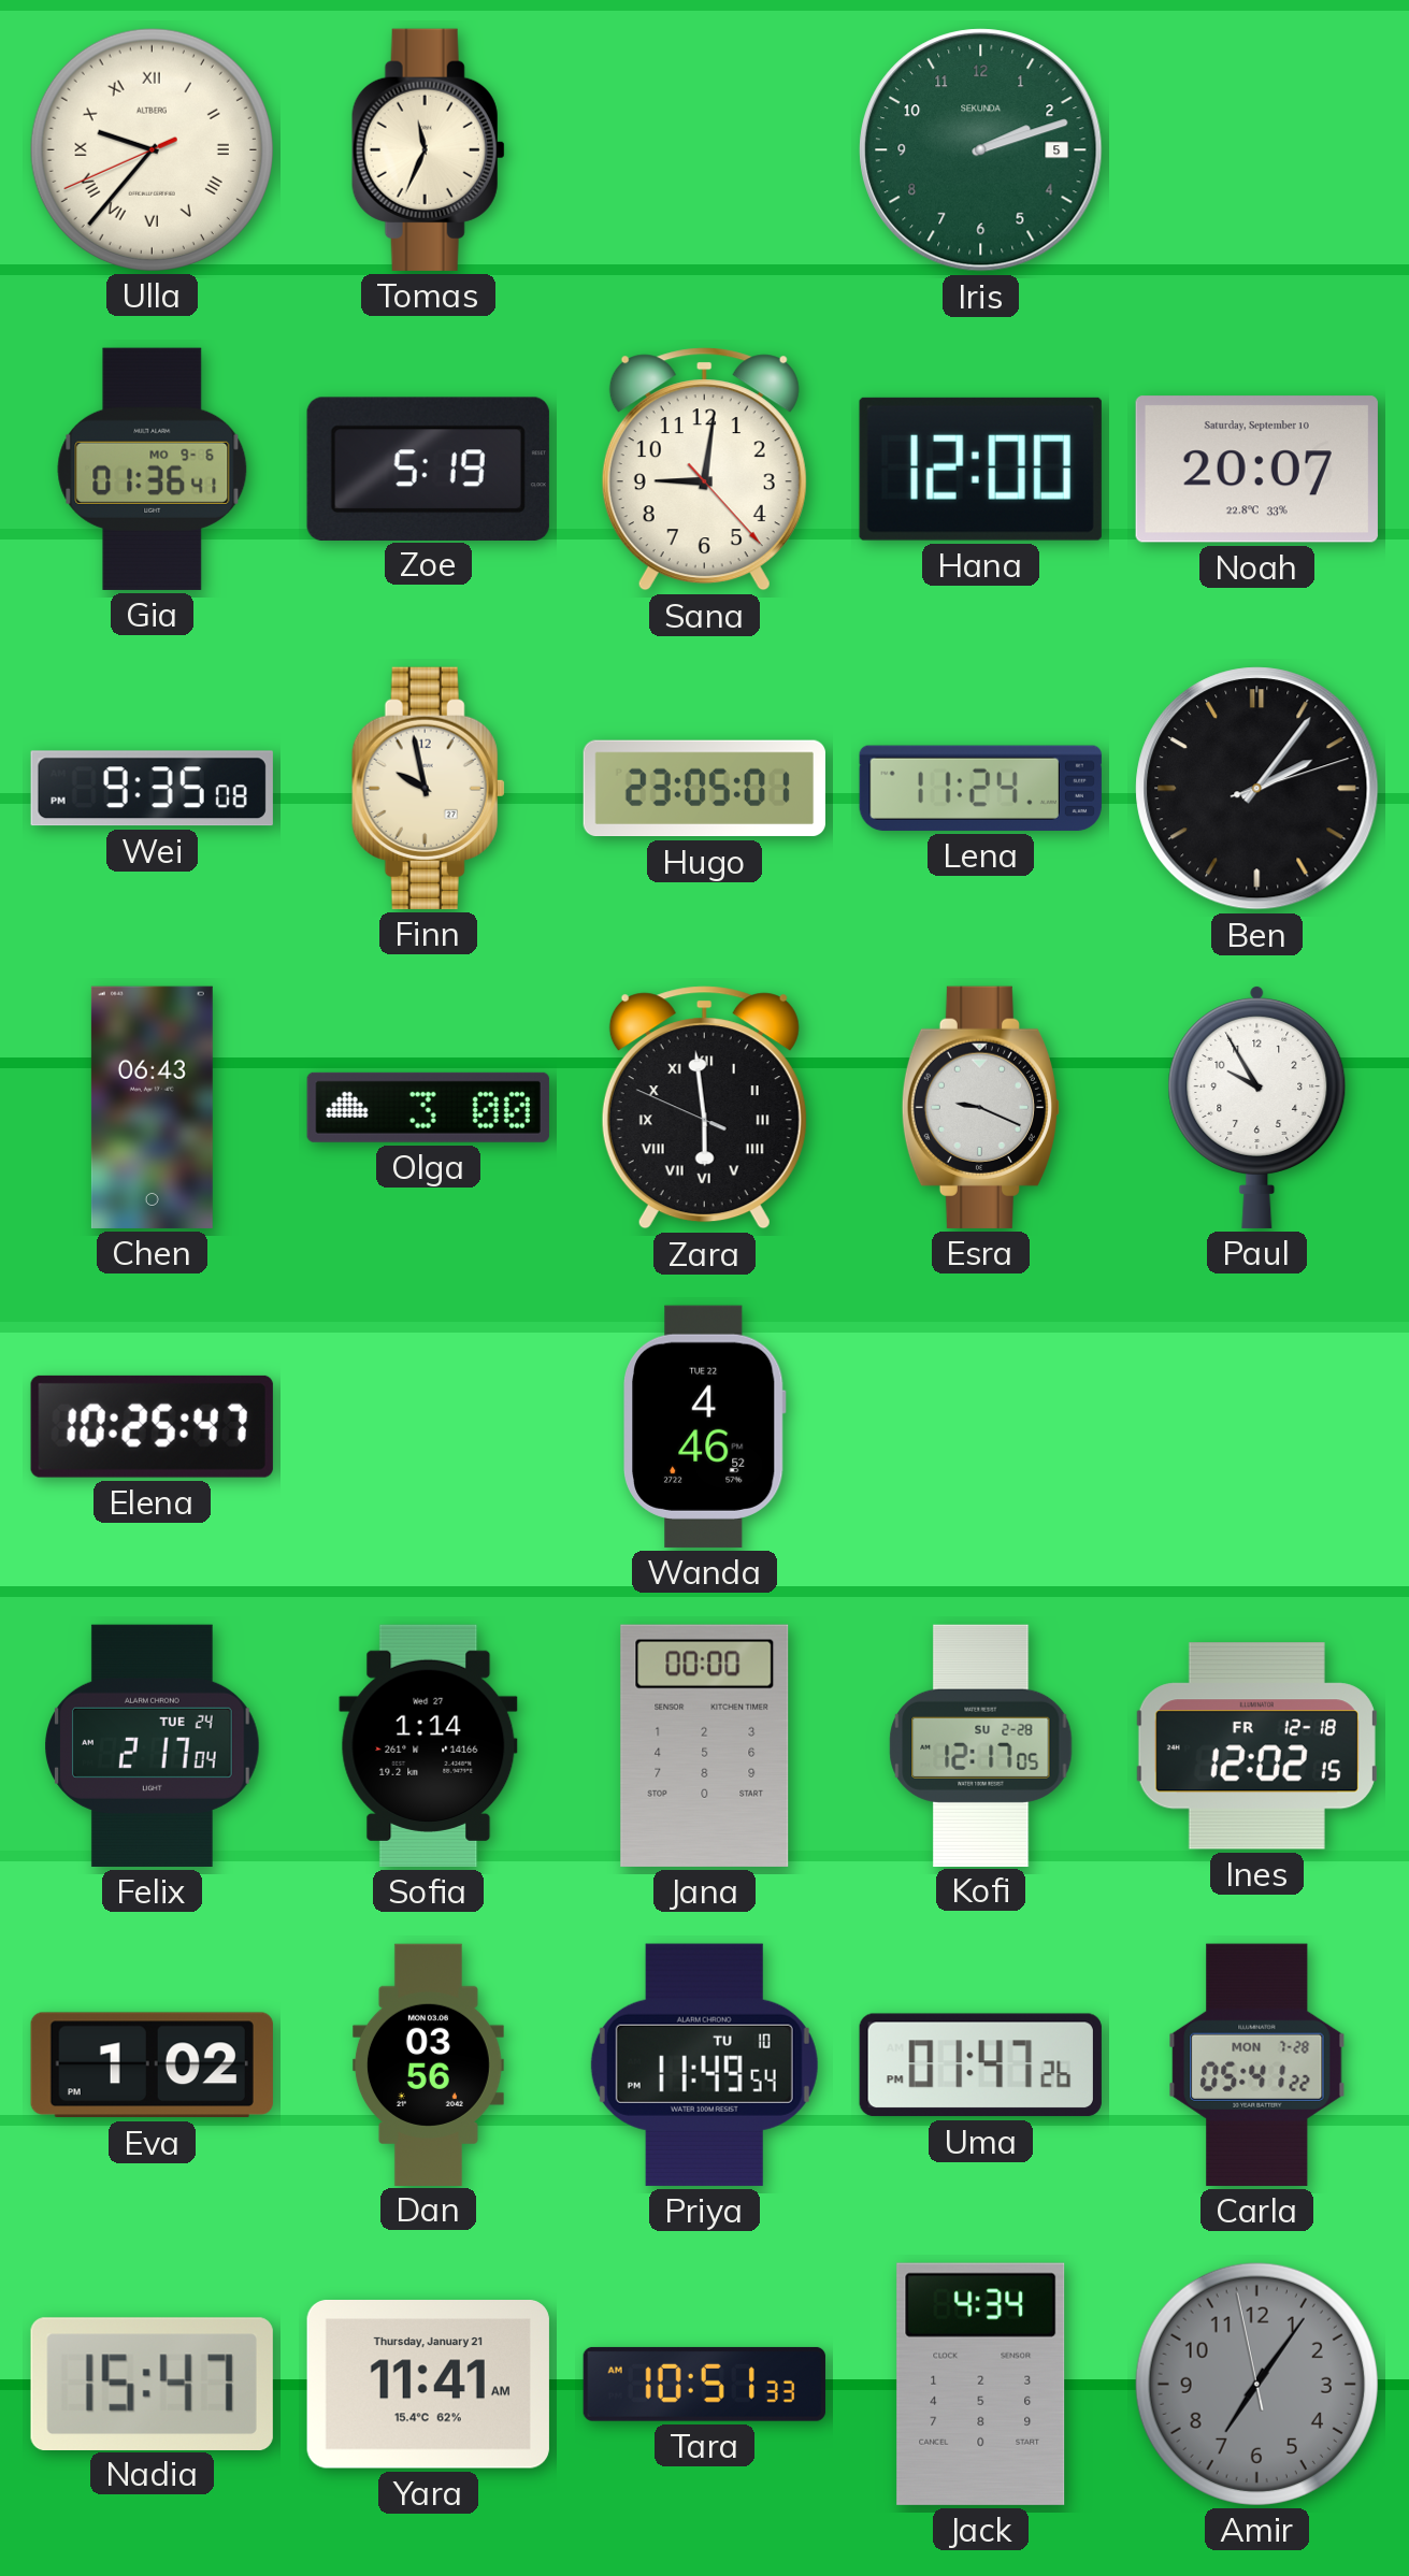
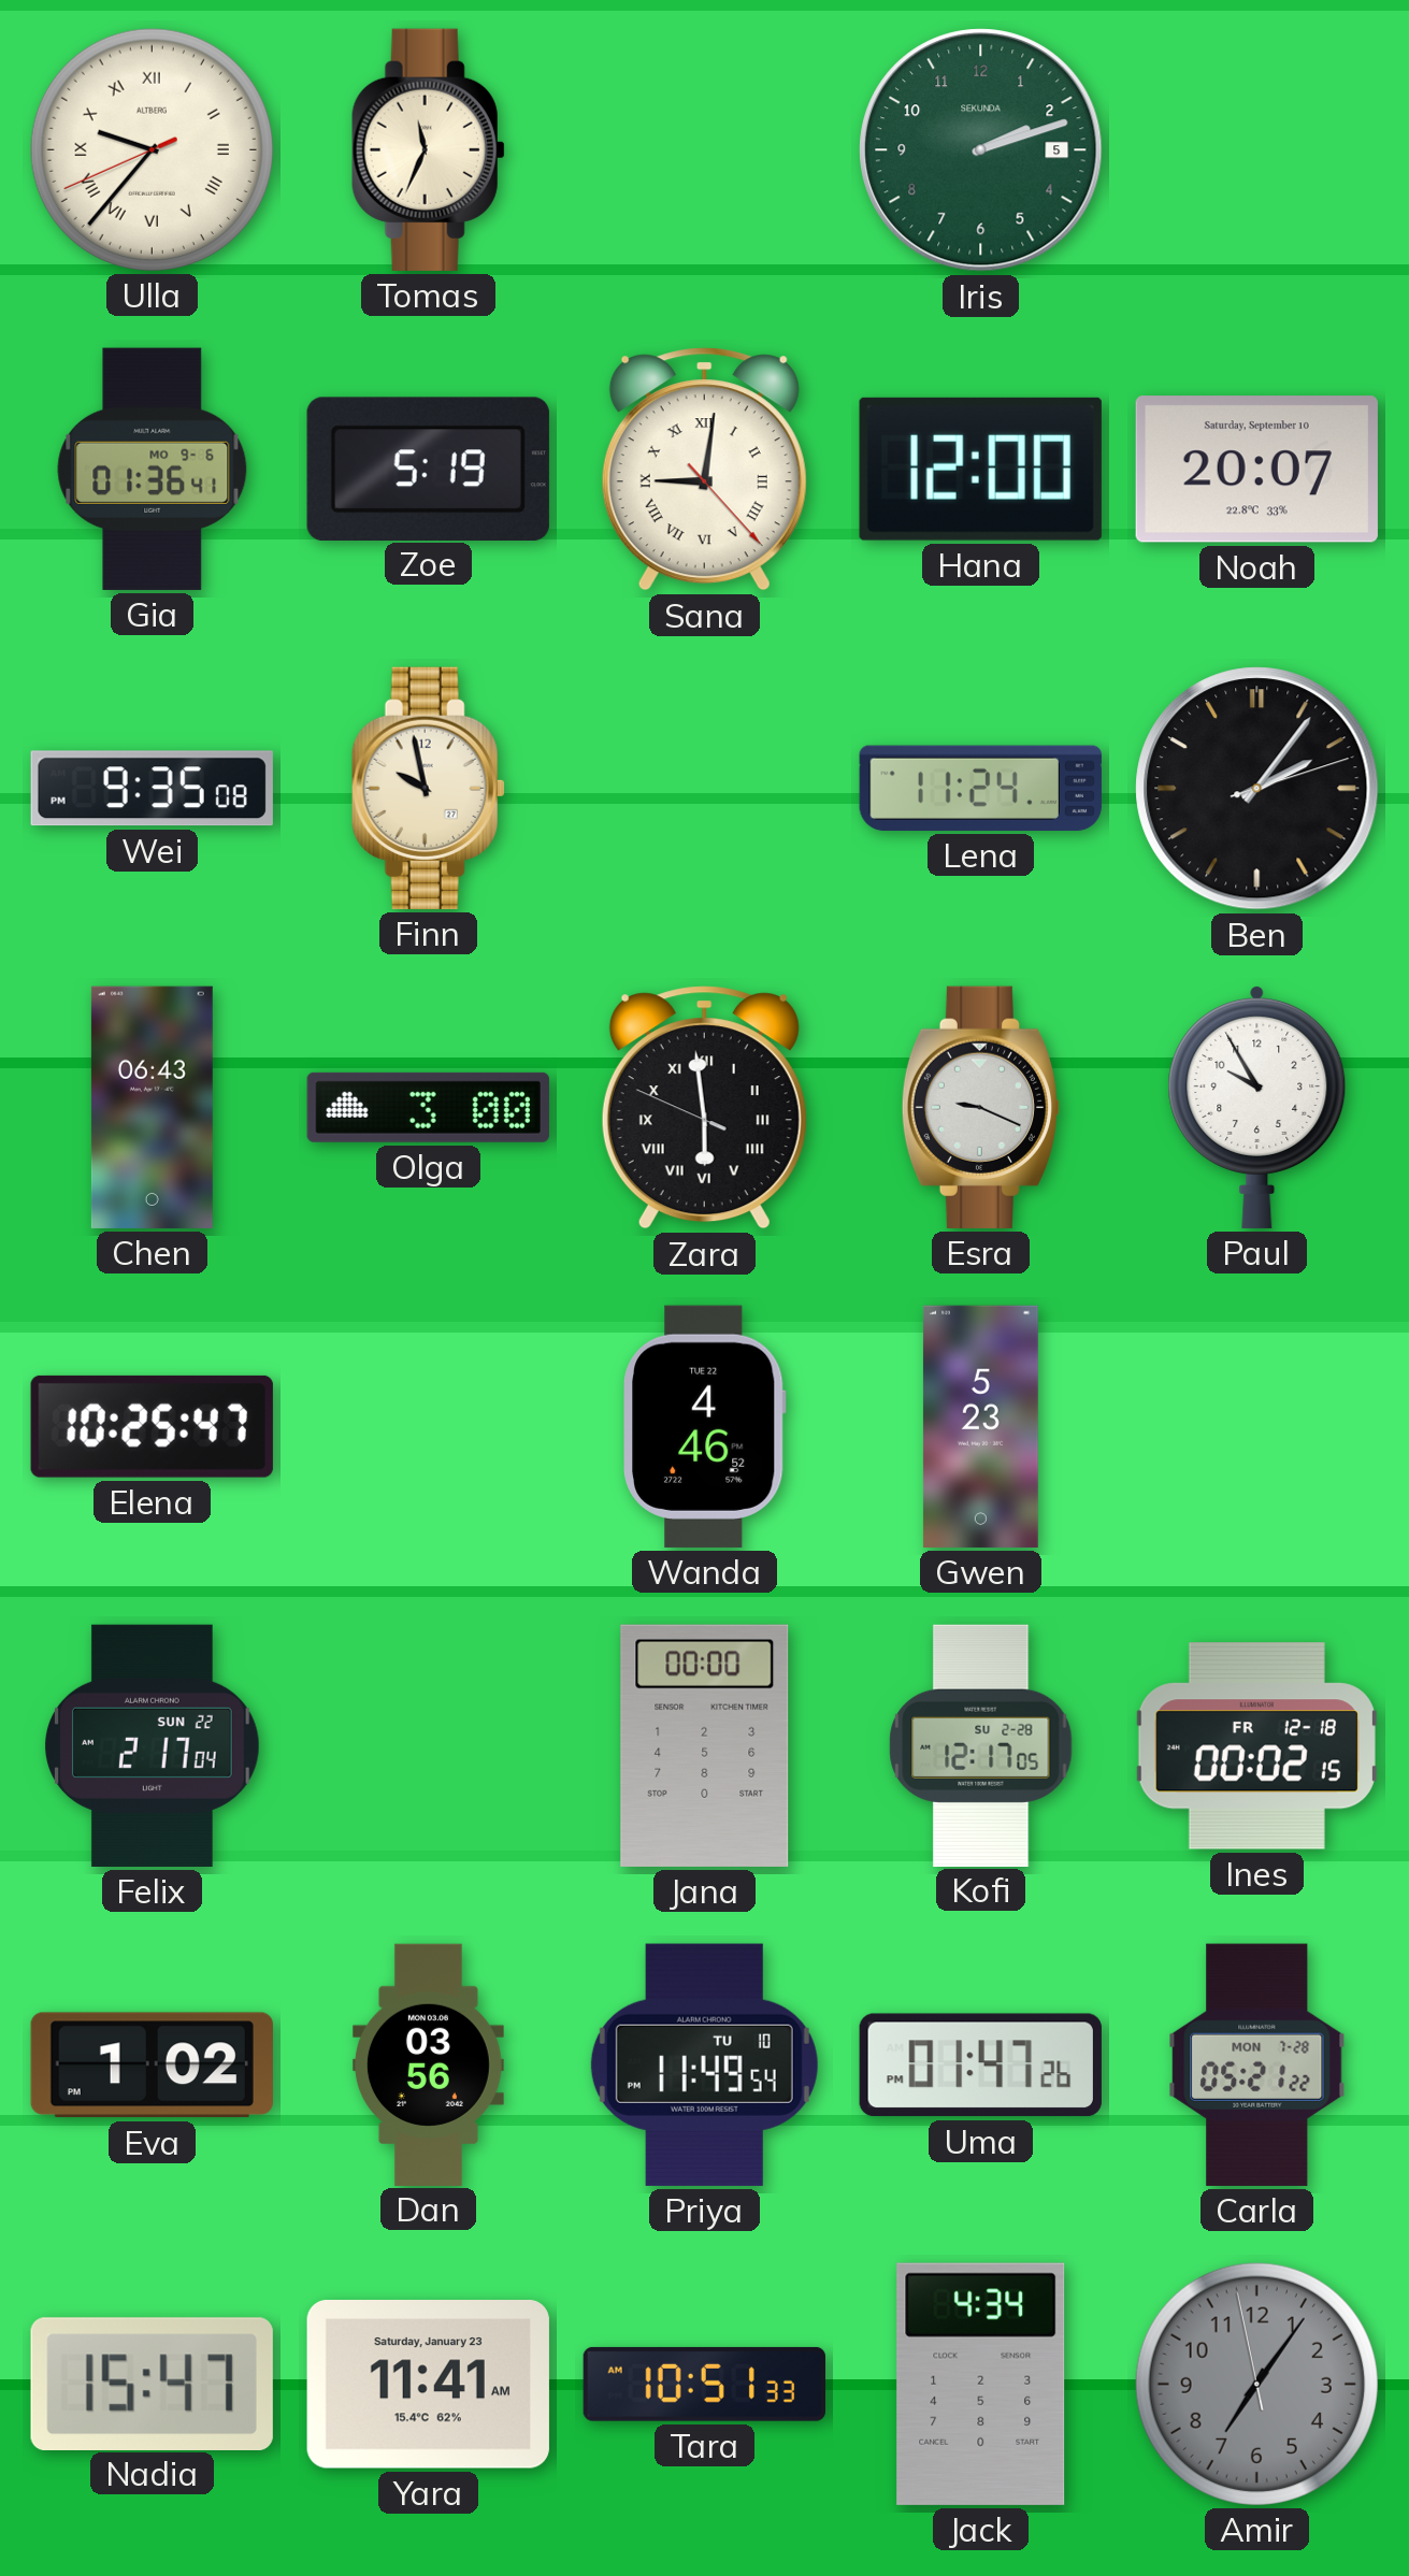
Sana numerals: Arabic -> Roman
Hugo: 23:05 -> none
Gwen: none -> 5:23
Felix date: TUE 24 -> SUN 22
Sofia: 1:14 -> none
Ines: 12:02 -> 00:02
Carla: 05:41 -> 05:21
Yara date: Thursday, January 21 -> Saturday, January 23
